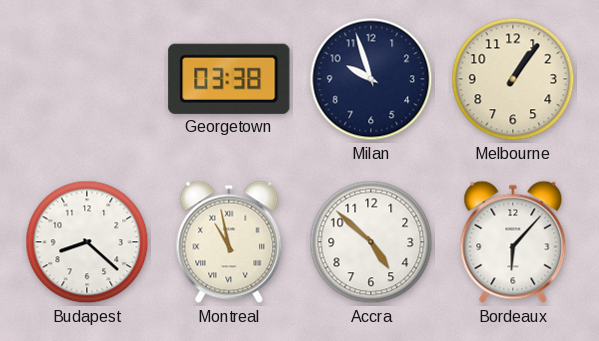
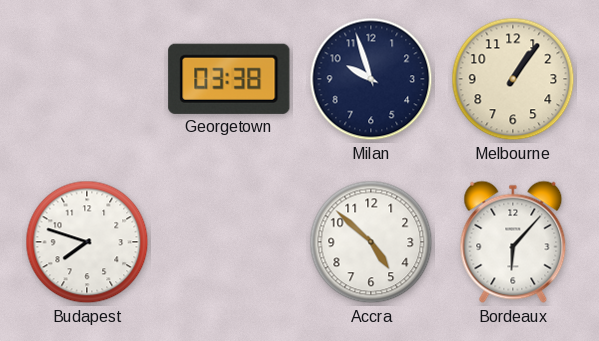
Budapest: 8:22 -> 7:48
Montreal: 10:58 -> none
